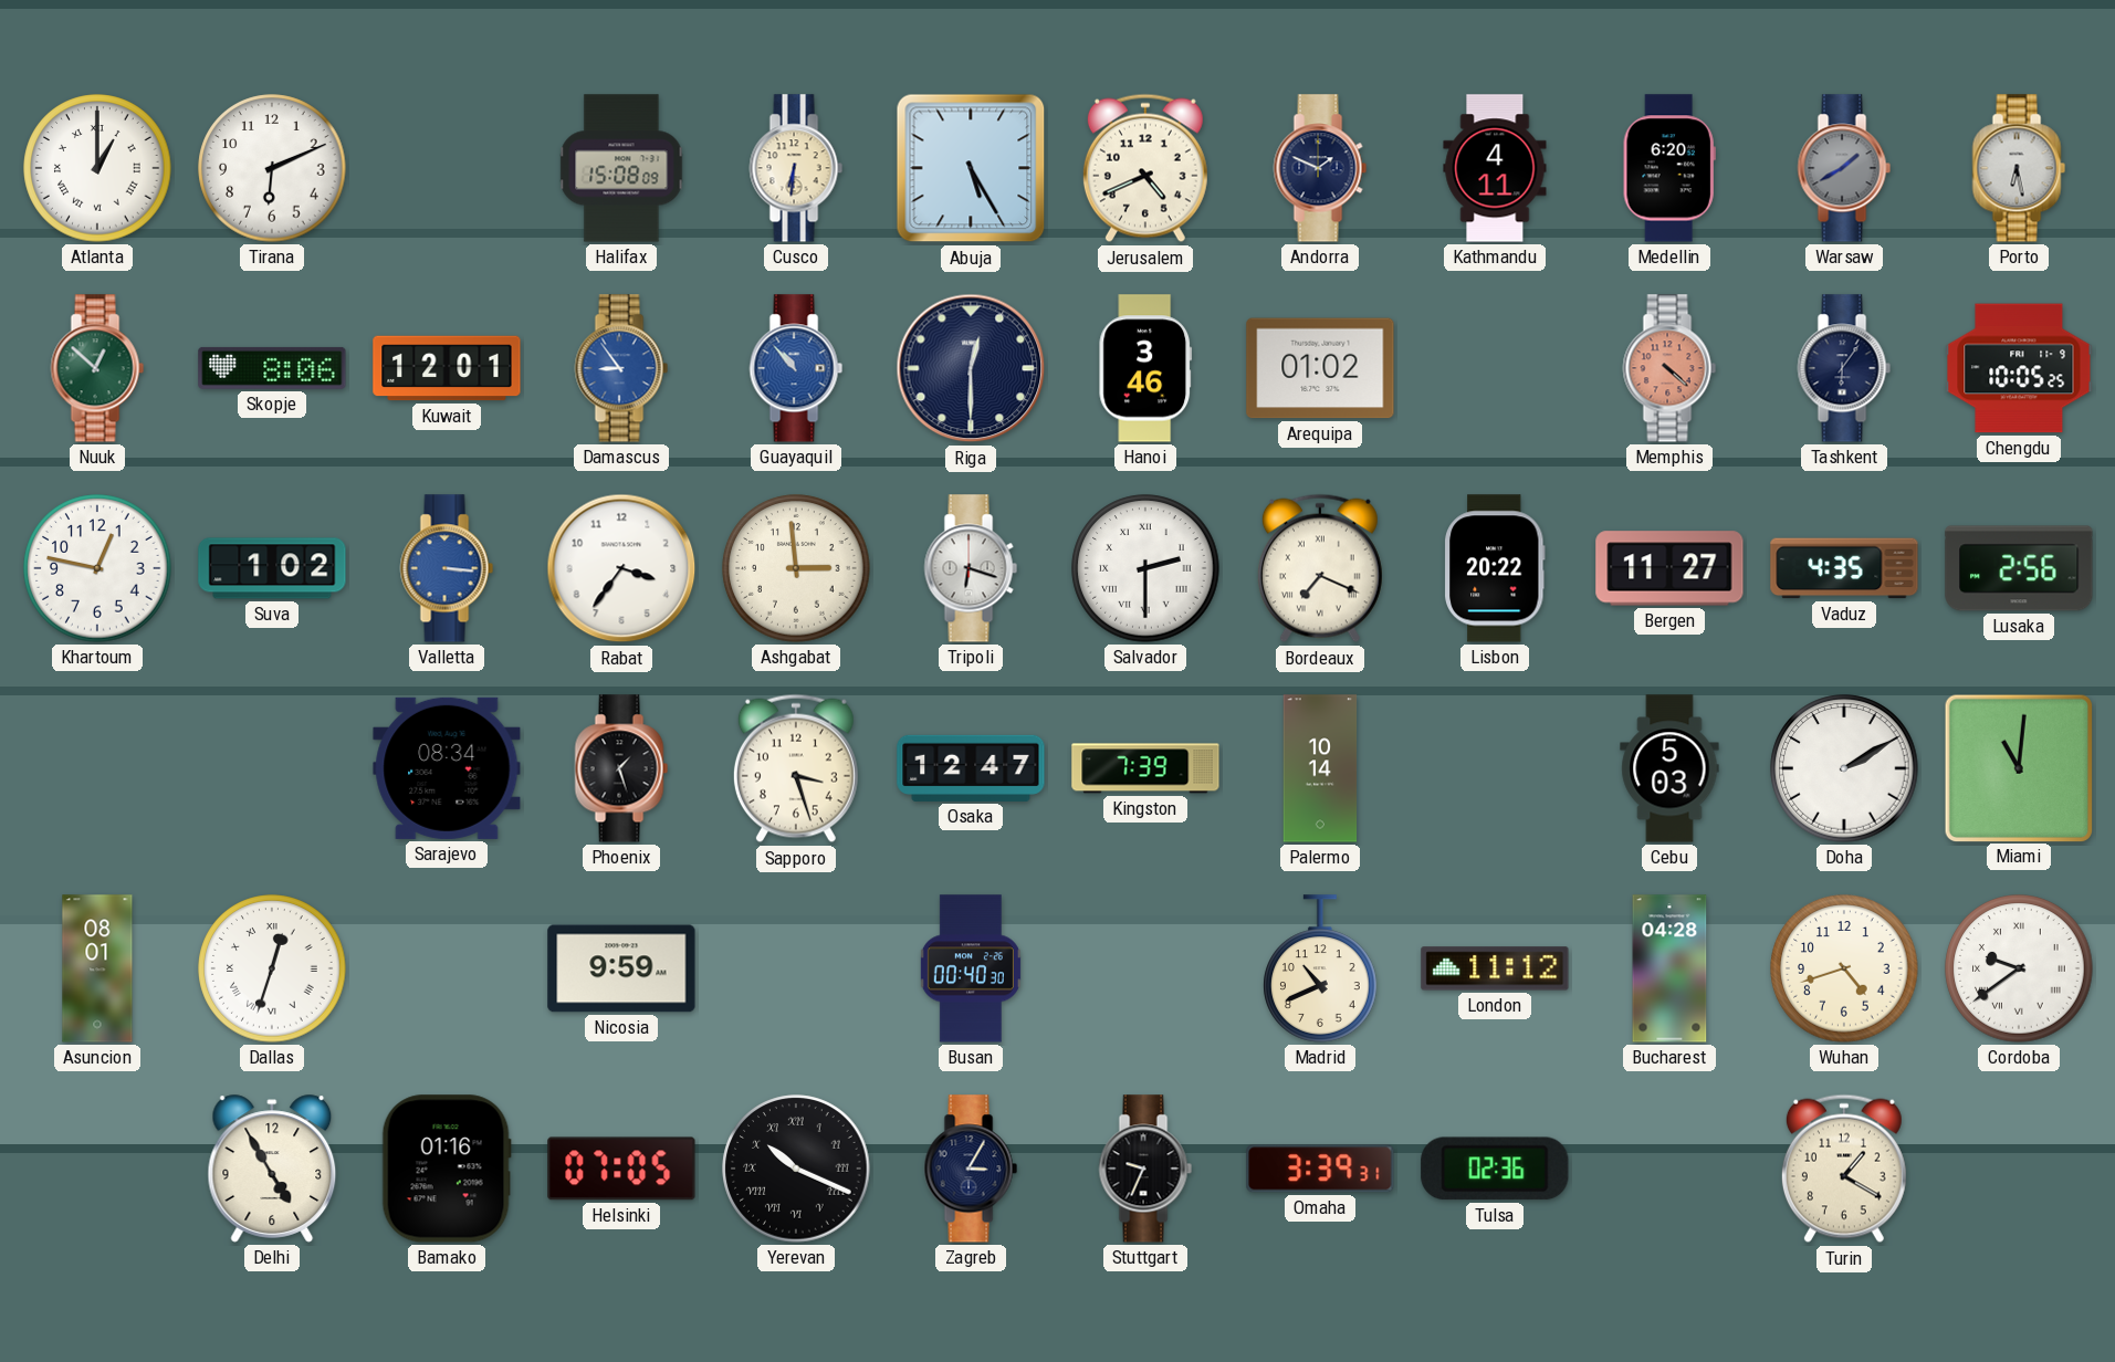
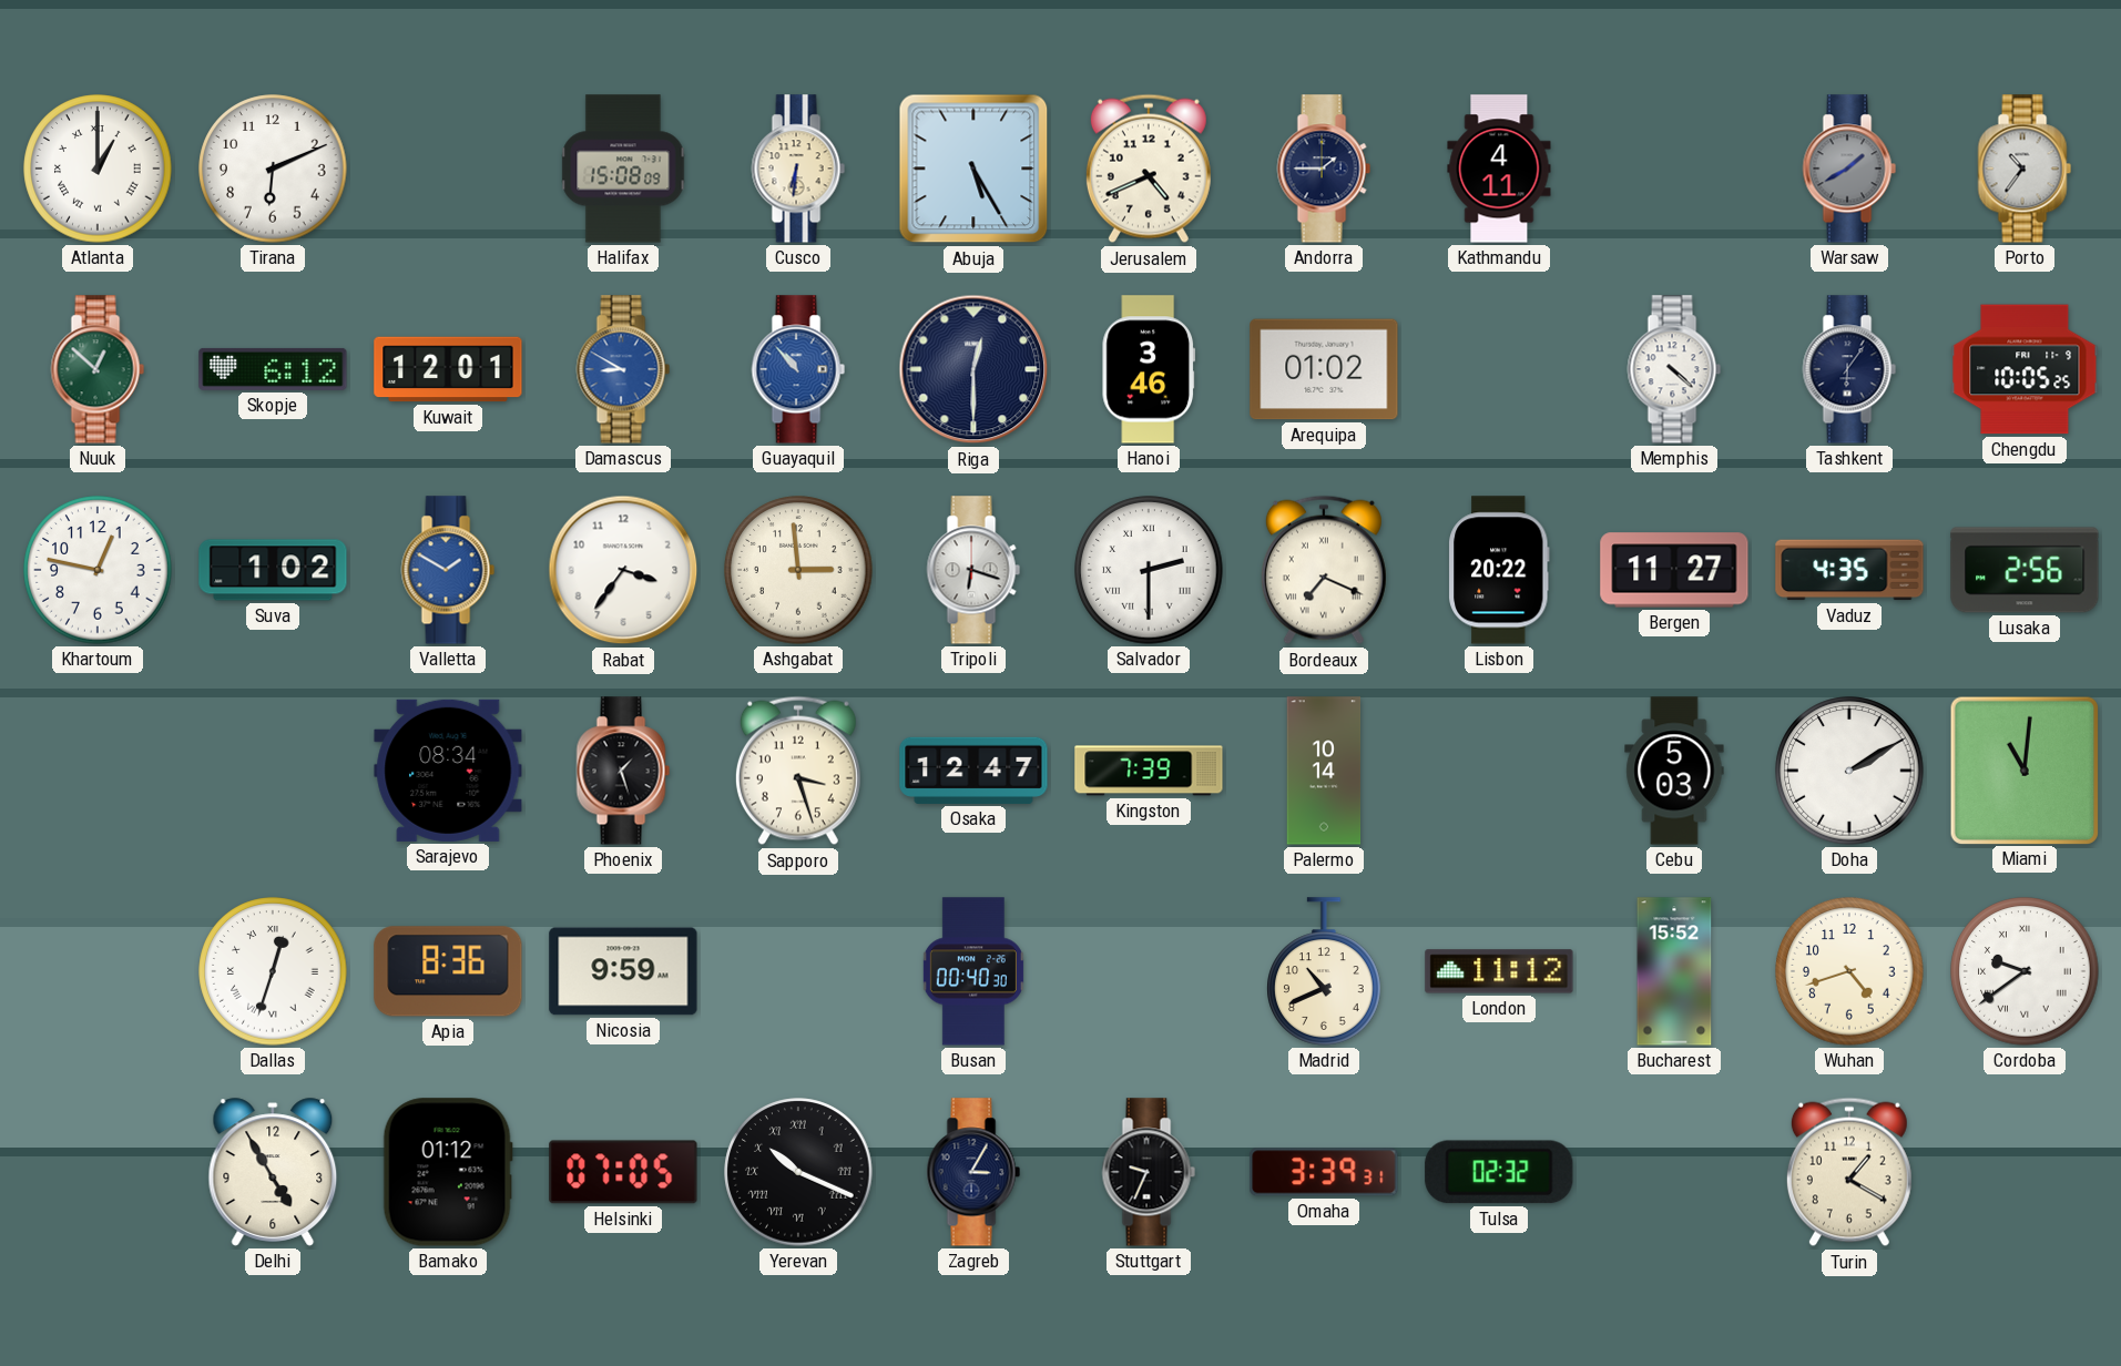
Andorra: 1:49 -> 1:45
Medellin: 6:20 -> none
Porto: 6:28 -> 10:36
Skopje: 8:06 -> 6:12
Damascus: 8:54 -> 8:50
Memphis dial: salmon -> white
Valletta: 3:16 -> 1:50
Asuncion: 08:01 -> none
Apia: none -> 8:36
Bucharest: 04:28 -> 15:52
Bamako: 01:16 -> 01:12
Tulsa: 02:36 -> 02:32
